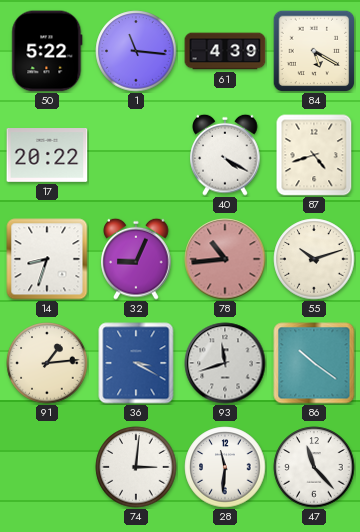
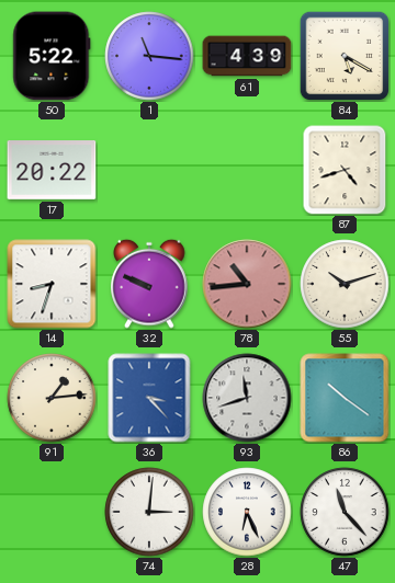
40: 4:20 -> none
32: 9:04 -> 9:49
36: 3:20 -> 3:23
28: 11:31 -> 6:26
